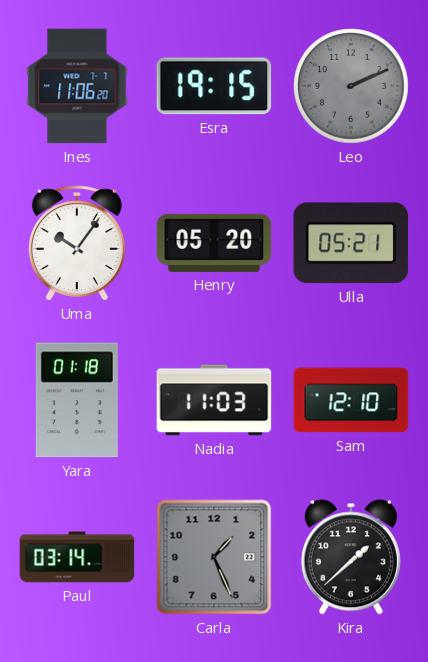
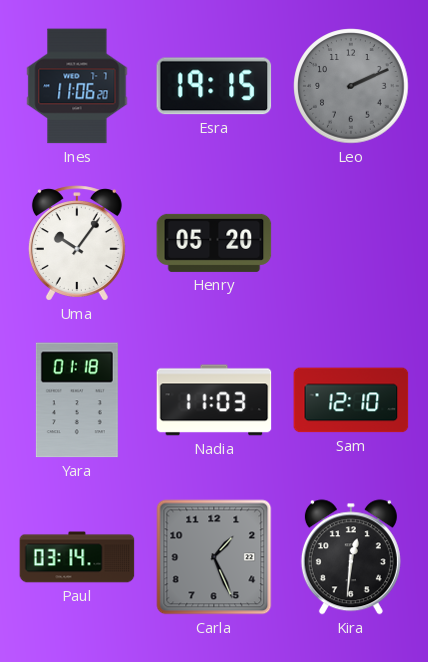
Ulla: 05:21 -> none
Kira: 1:38 -> 12:31
